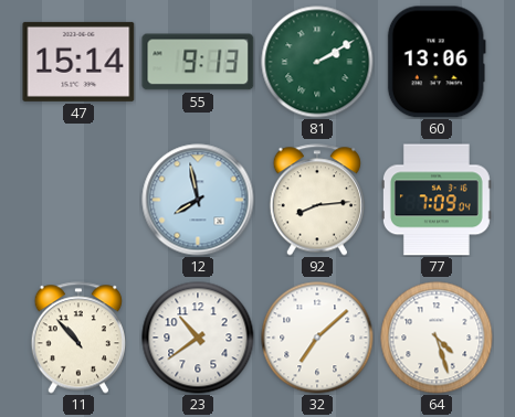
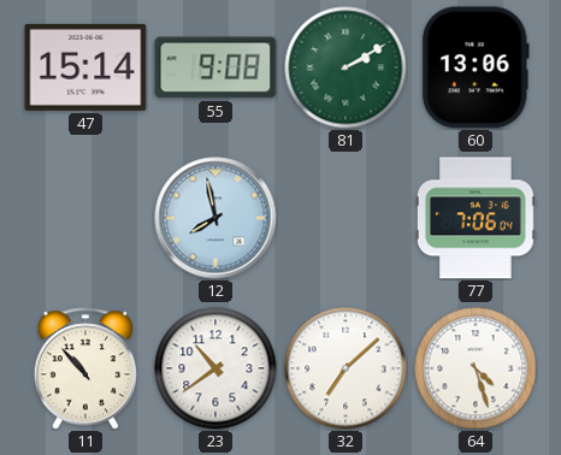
55: 9:13 -> 9:08
92: 8:14 -> none
77: 7:09 -> 7:06
